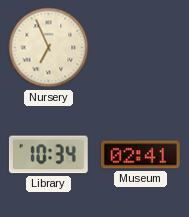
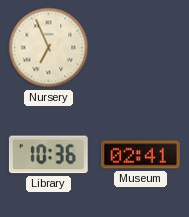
Library: 10:34 -> 10:36
